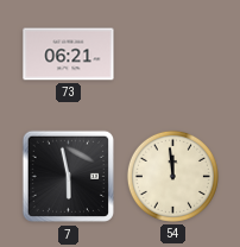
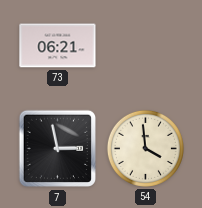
7: 5:58 -> 2:58
54: 11:59 -> 3:59
